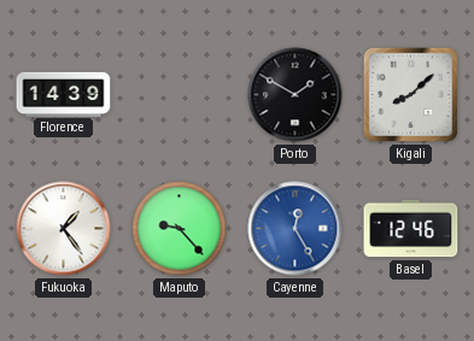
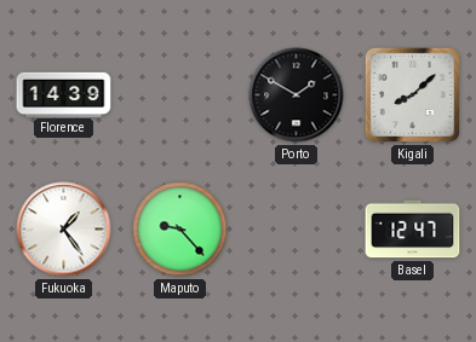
Cayenne: 12:25 -> none
Basel: 12:46 -> 12:47
